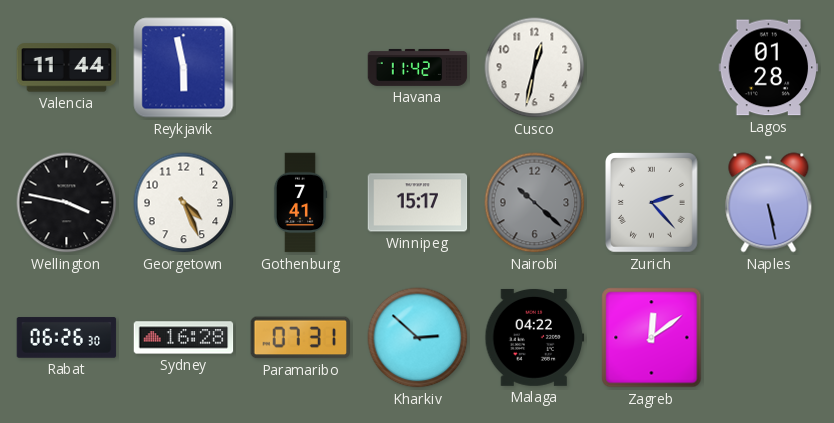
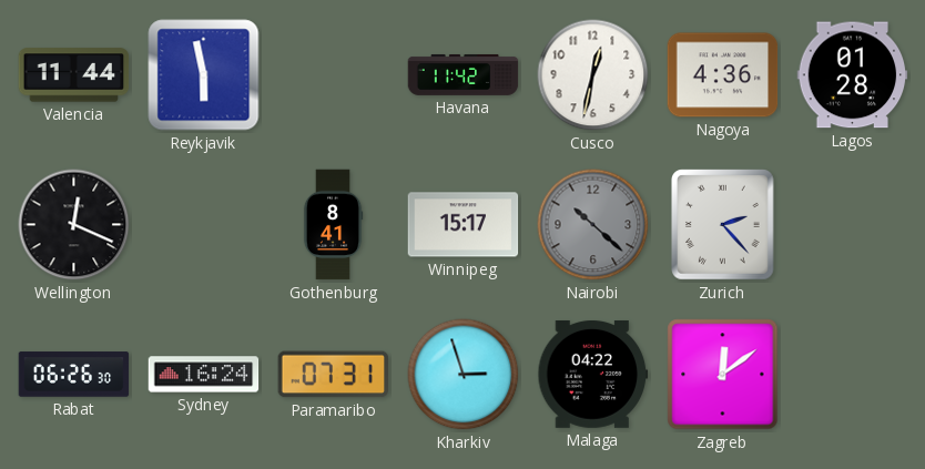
Nagoya: none -> 4:36
Wellington: 3:47 -> 12:19
Georgetown: 4:26 -> none
Gothenburg: 7:41 -> 8:41
Naples: 5:28 -> none
Sydney: 16:28 -> 16:24
Kharkiv: 2:52 -> 2:57
